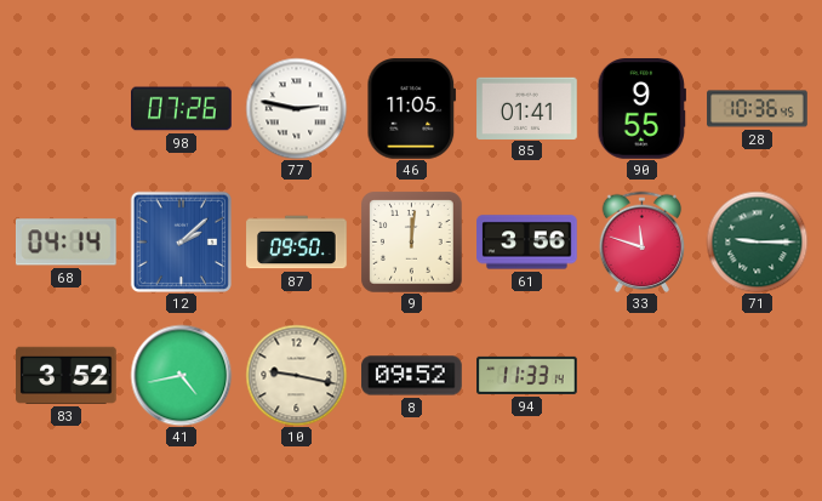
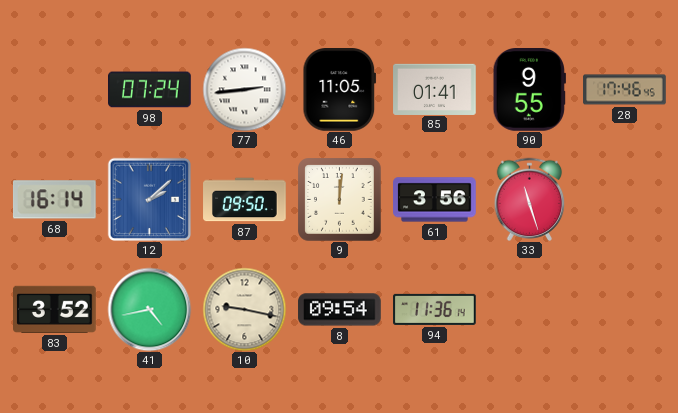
98: 07:26 -> 07:24
77: 2:47 -> 2:44
28: 10:36 -> 17:46
68: 04:14 -> 16:14
33: 11:48 -> 11:27
71: 9:15 -> none
8: 09:52 -> 09:54
94: 11:33 -> 11:36
